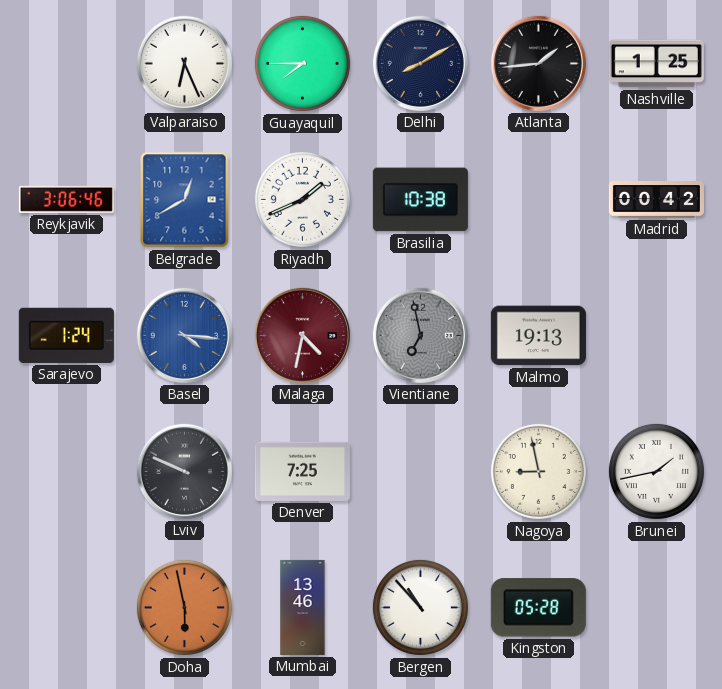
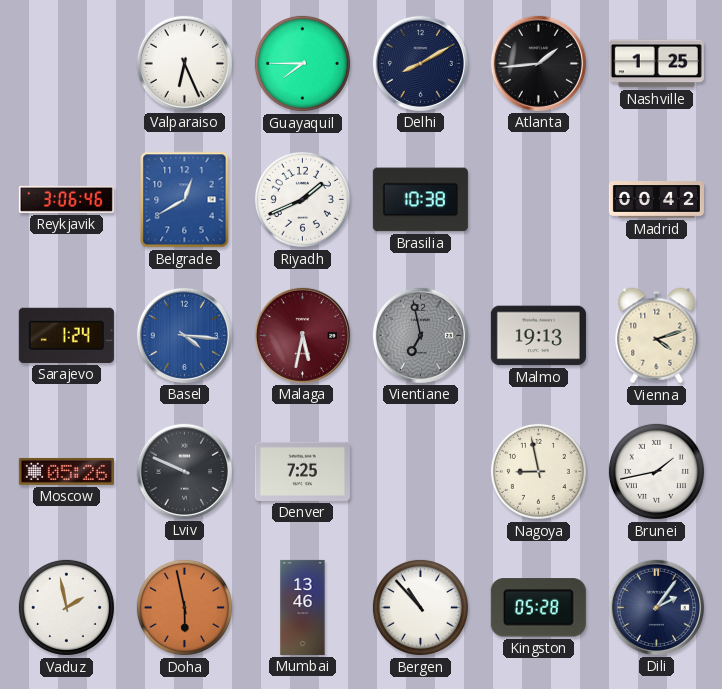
Malaga: 4:32 -> 5:32
Vienna: none -> 4:12
Moscow: none -> 05:26
Vaduz: none -> 1:58
Dili: none -> 2:06
